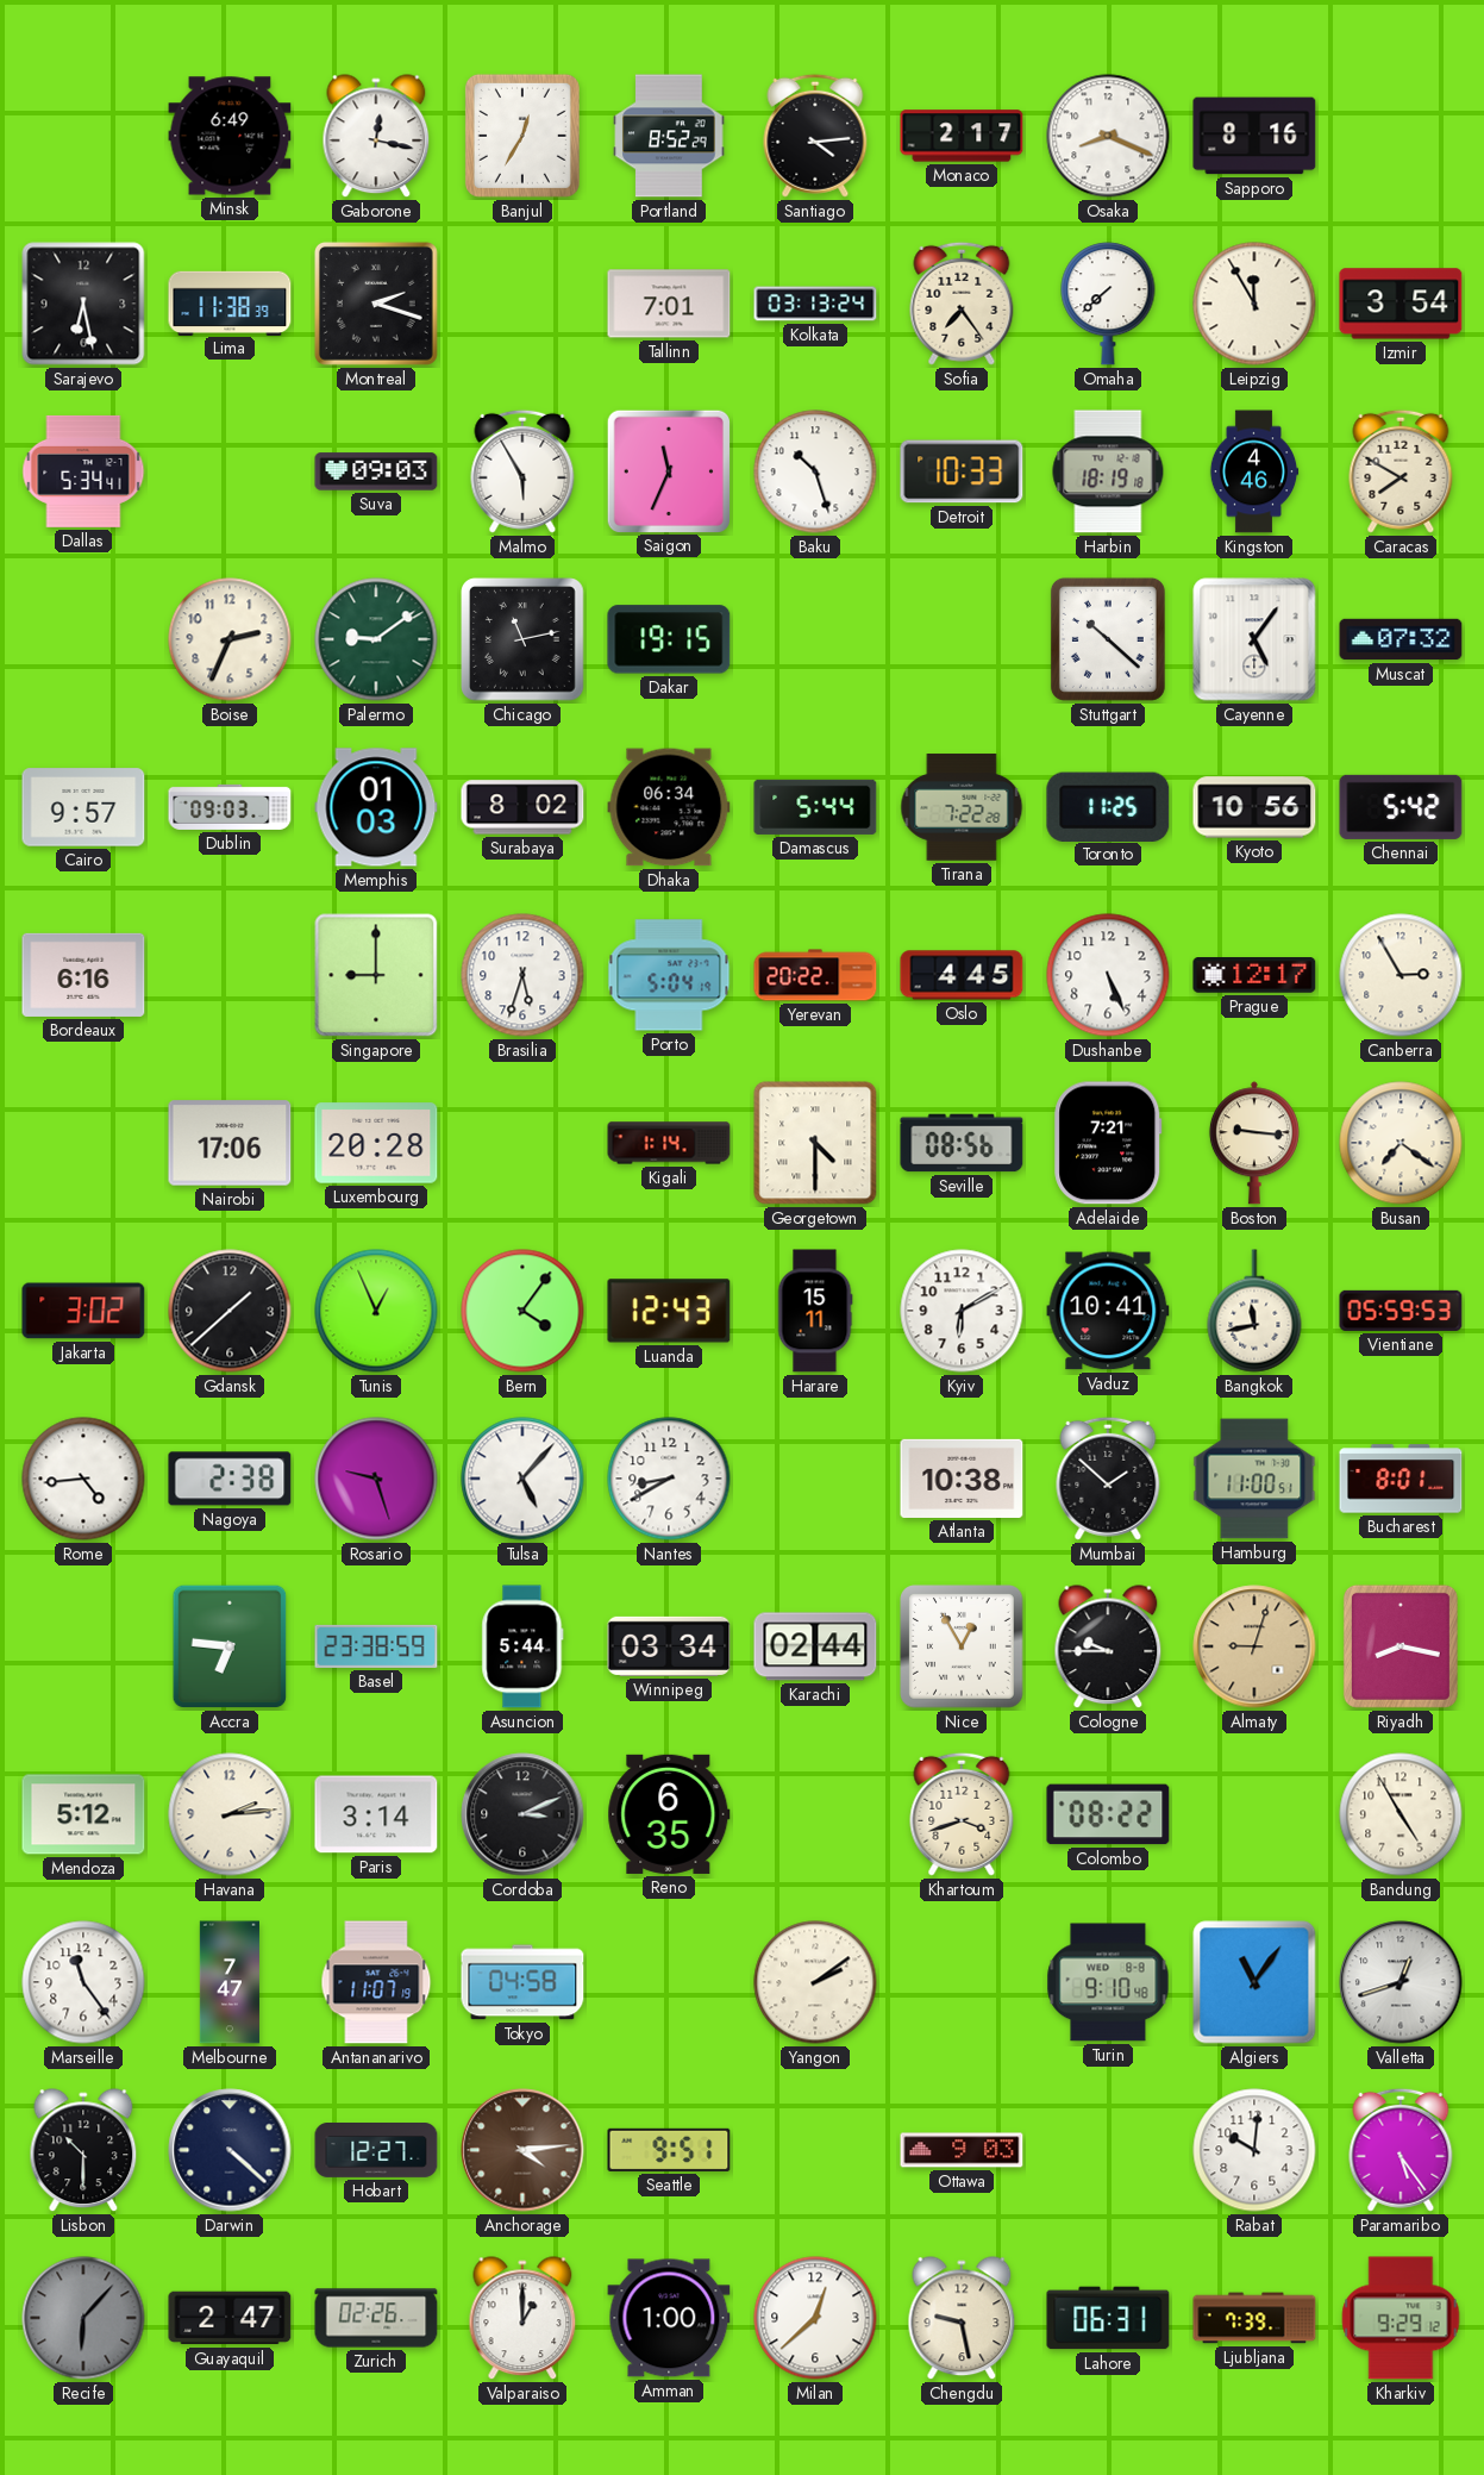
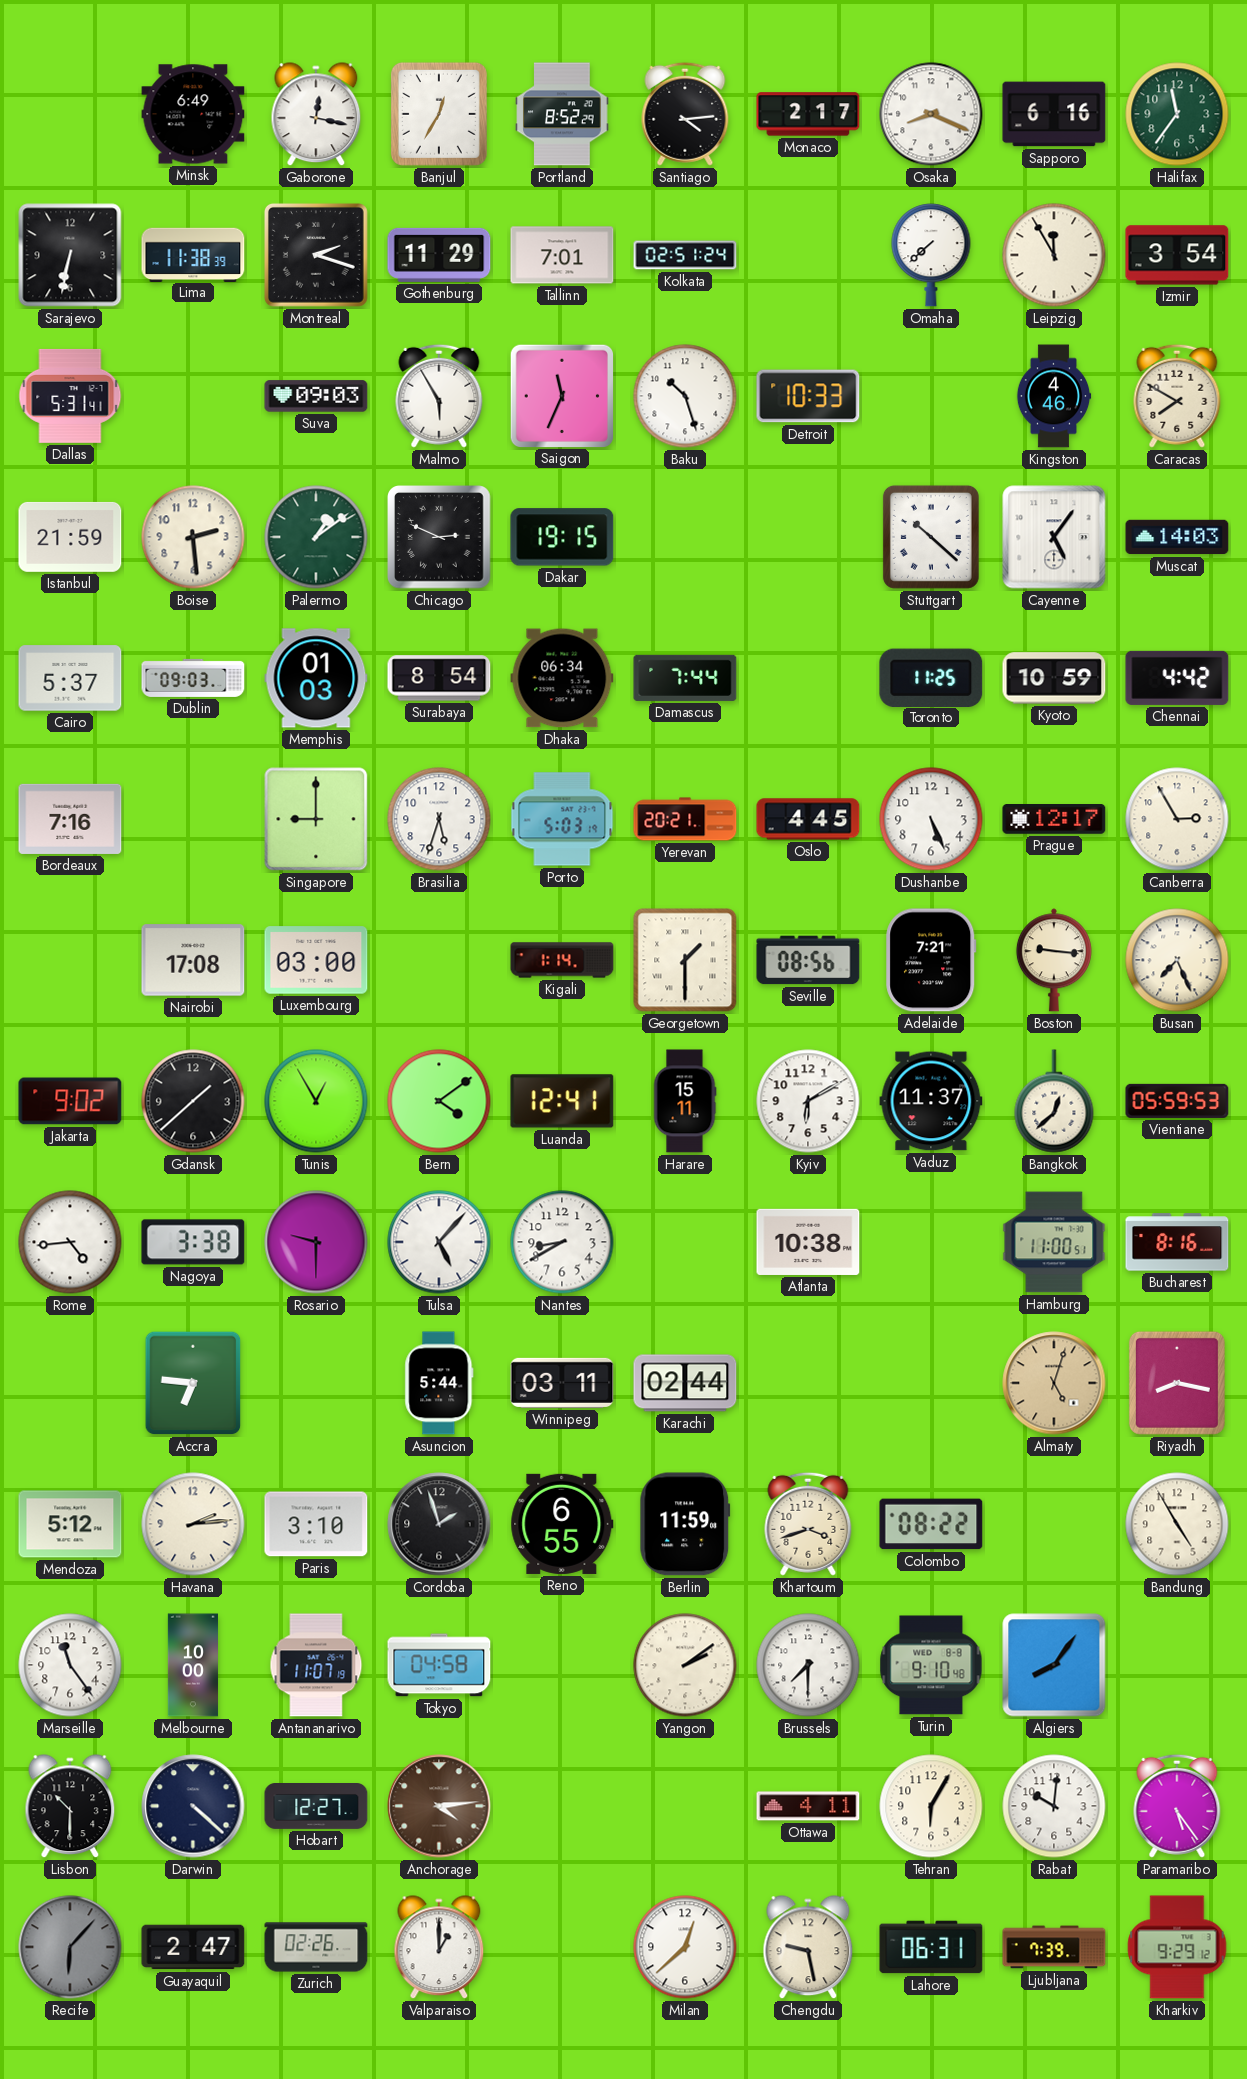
Sapporo: 8:16 -> 6:16
Halifax: none -> 11:36
Sarajevo: 6:28 -> 6:32
Gothenburg: none -> 11:29
Kolkata: 03:13 -> 02:51
Sofia: 7:24 -> none
Dallas: 5:34 -> 5:31
Harbin: 18:19 -> none
Istanbul: none -> 21:59
Boise: 2:34 -> 2:29
Palermo: 9:09 -> 1:09
Chicago: 11:13 -> 2:49
Muscat: 07:32 -> 14:03
Cairo: 9:57 -> 5:37
Surabaya: 8:02 -> 8:54
Damascus: 5:44 -> 7:44
Tirana: 7:22 -> none
Kyoto: 10:56 -> 10:59
Chennai: 5:42 -> 4:42
Bordeaux: 6:16 -> 7:16
Porto: 5:04 -> 5:03
Yerevan: 20:22 -> 20:21
Nairobi: 17:06 -> 17:08
Luxembourg: 20:28 -> 03:00
Georgetown: 4:30 -> 1:30
Busan: 7:21 -> 7:26
Jakarta: 3:02 -> 9:02
Tunis: 12:56 -> 12:55
Bern: 4:06 -> 4:09
Luanda: 12:43 -> 12:41
Vaduz: 10:41 -> 11:37
Bangkok: 11:43 -> 12:38
Nagoya: 2:38 -> 3:38
Rosario: 9:27 -> 9:30
Mumbai: 1:52 -> none
Bucharest: 8:01 -> 8:16
Basel: 23:38 -> none
Winnipeg: 03:34 -> 03:11
Nice: 12:55 -> none
Cologne: 9:45 -> none
Almaty: 9:03 -> 5:03
Paris: 3:14 -> 3:10
Cordoba: 3:11 -> 1:57
Reno: 6:35 -> 6:55
Berlin: none -> 11:59
Melbourne: 7:47 -> 10:00
Brussels: none -> 7:30
Algiers: 11:06 -> 8:06
Valletta: 12:42 -> none
Seattle: 9:51 -> none
Ottawa: 9:03 -> 4:11
Tehran: none -> 6:05
Amman: 1:00 -> none
